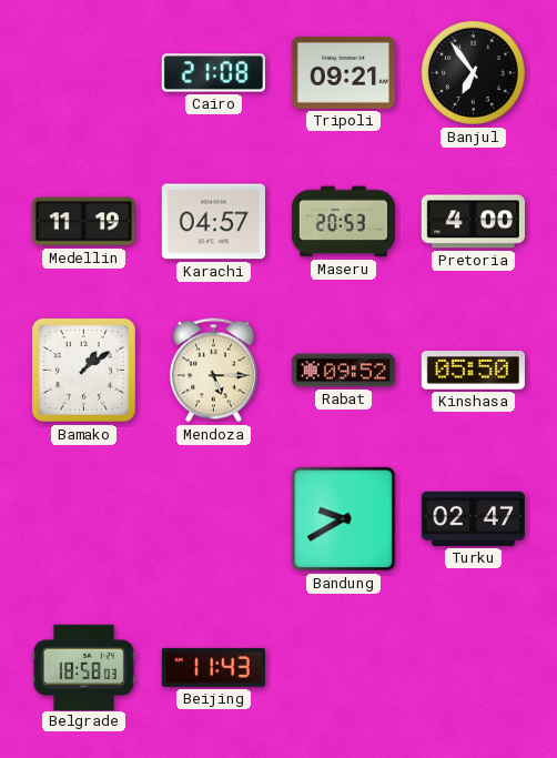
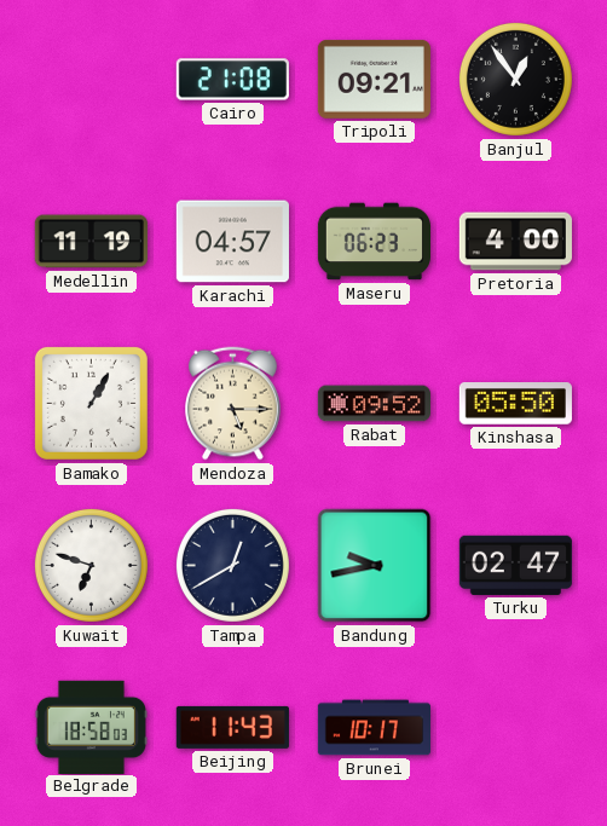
Banjul: 6:54 -> 12:54
Maseru: 20:53 -> 06:23
Bamako: 1:09 -> 1:05
Kuwait: none -> 6:48
Tampa: none -> 12:40
Bandung: 9:40 -> 9:43
Brunei: none -> 10:17
